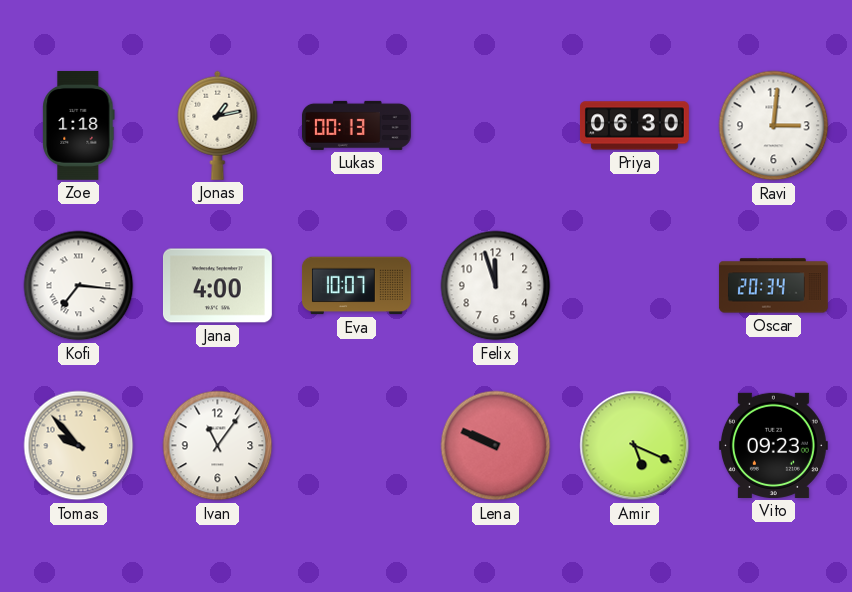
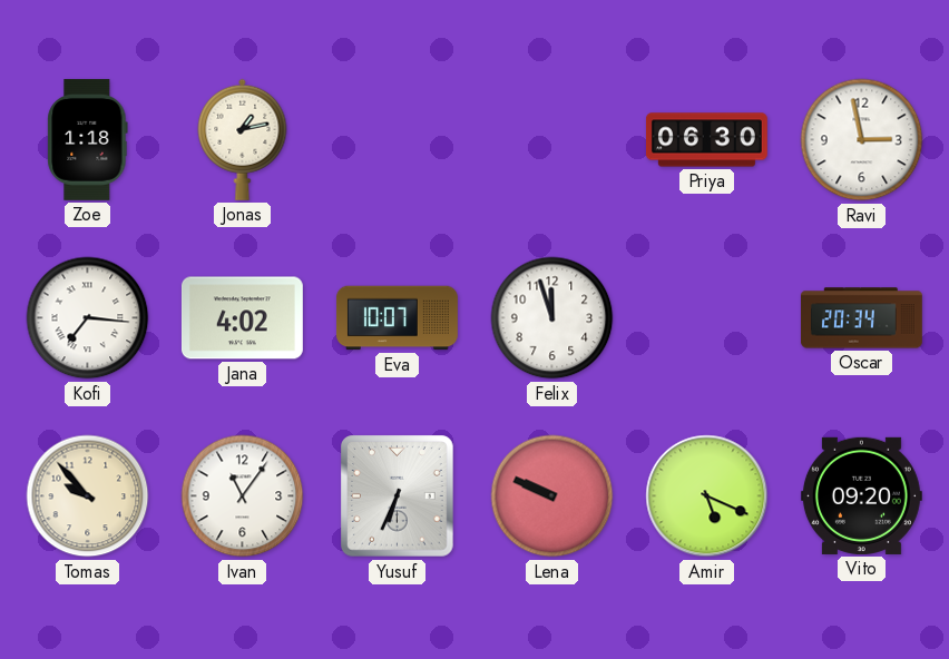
Lukas: 00:13 -> none
Ravi: 3:01 -> 2:58
Jana: 4:00 -> 4:02
Yusuf: none -> 6:34
Vito: 09:23 -> 09:20
